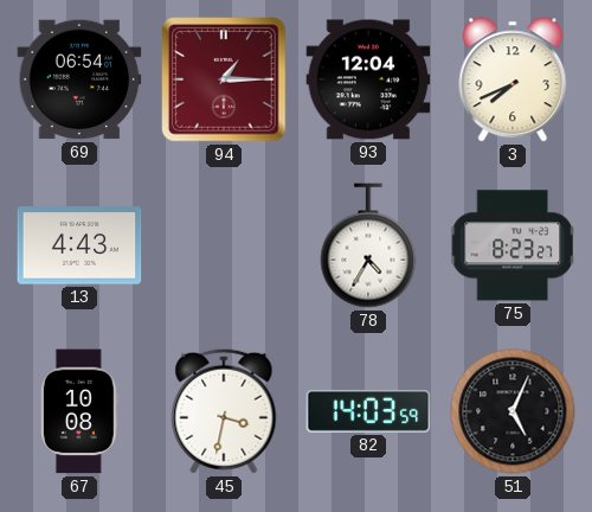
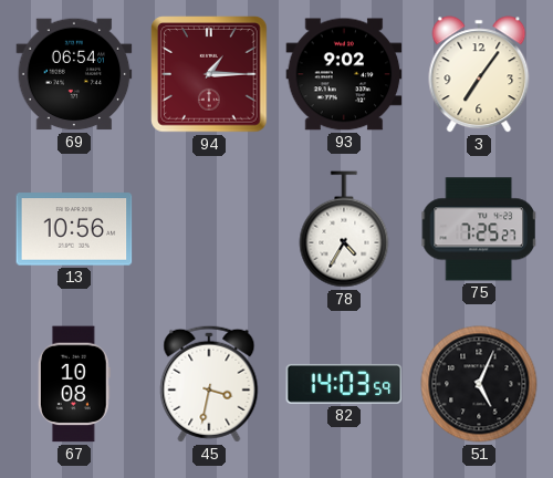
93: 12:04 -> 9:02
3: 7:41 -> 7:06
13: 4:43 -> 10:56
75: 8:23 -> 7:25
